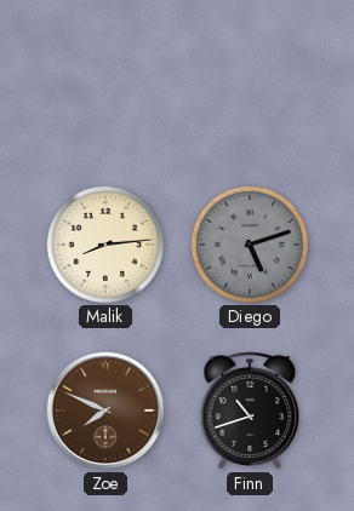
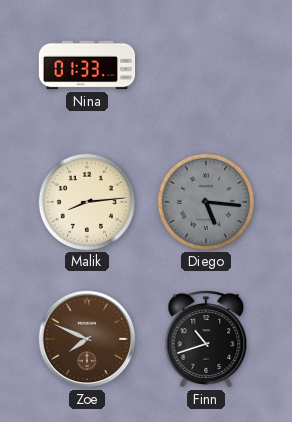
Nina: none -> 01:33
Diego: 5:12 -> 5:16
